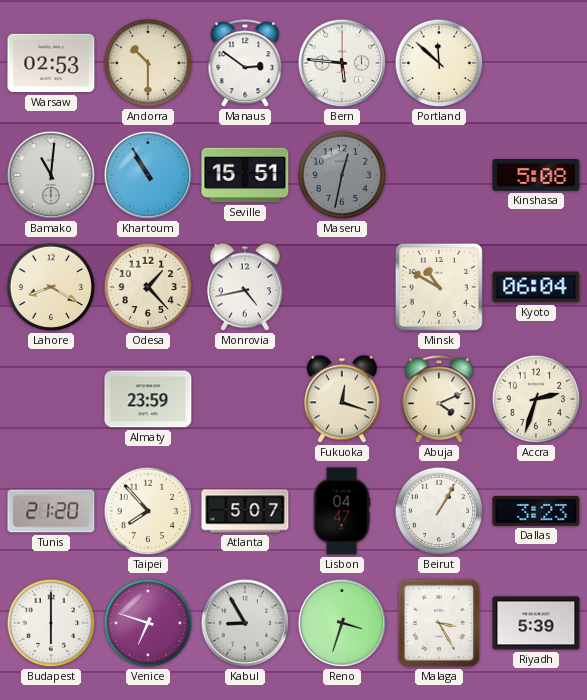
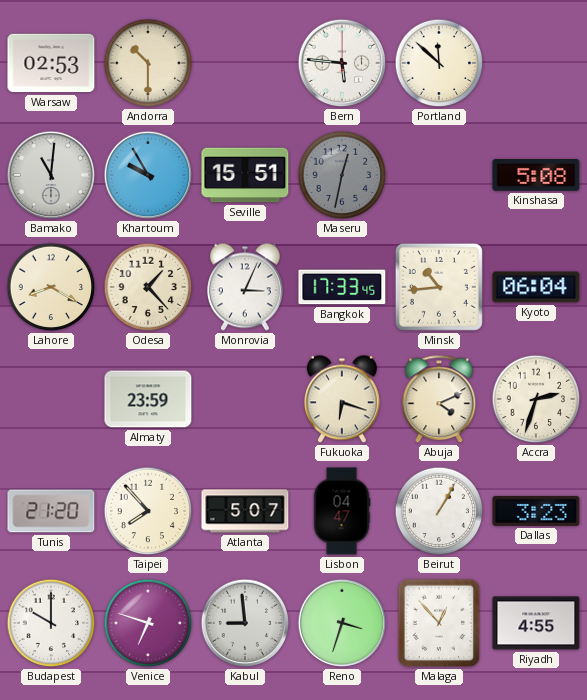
Manaus: 2:51 -> none
Khartoum: 10:55 -> 9:55
Monrovia: 4:43 -> 3:04
Bangkok: none -> 17:33
Minsk: 10:50 -> 10:44
Fukuoka: 12:18 -> 6:18
Budapest: 6:00 -> 10:00
Kabul: 8:55 -> 8:59
Malaga: 3:25 -> 12:53
Riyadh: 5:39 -> 4:55
